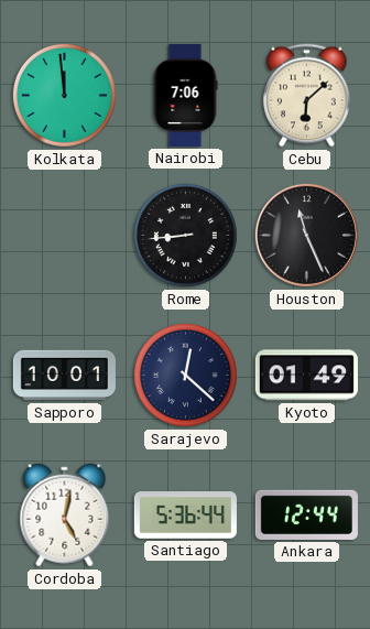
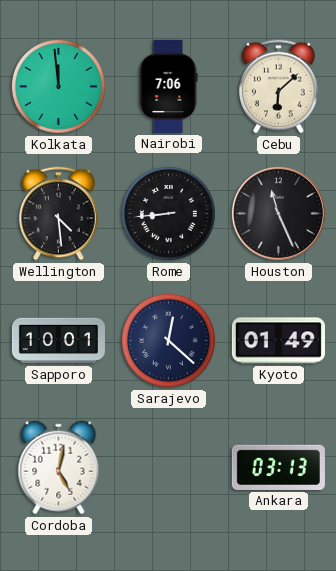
Wellington: none -> 4:29
Santiago: 5:36 -> none
Ankara: 12:44 -> 03:13
